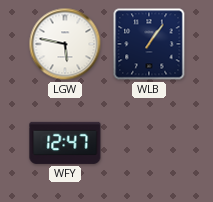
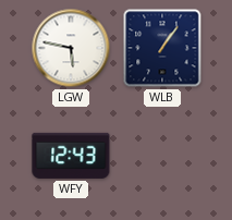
WFY: 12:47 -> 12:43
